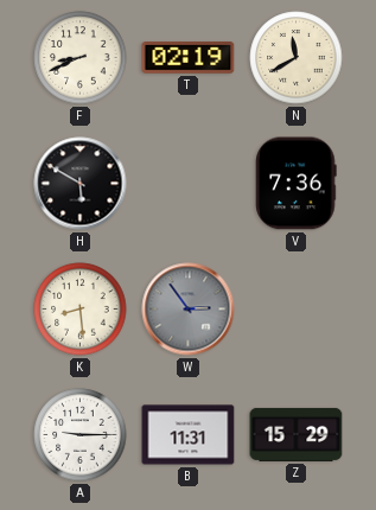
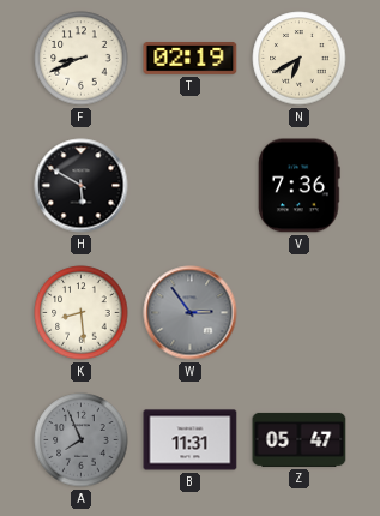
N: 11:40 -> 6:40
A: 9:15 -> 7:56
A dial: white -> grey
Z: 15:29 -> 05:47
